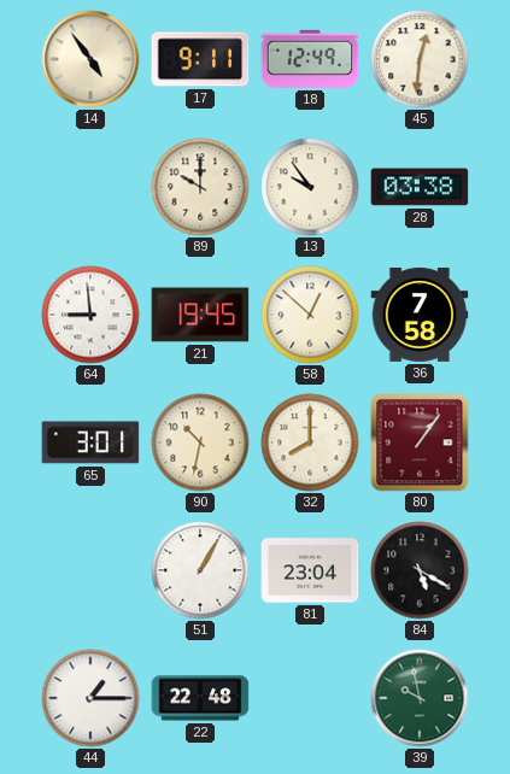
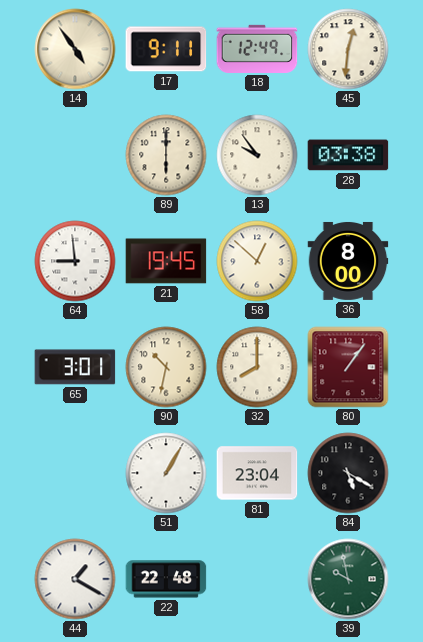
89: 10:00 -> 6:00
36: 7:58 -> 8:00
44: 1:15 -> 1:20
